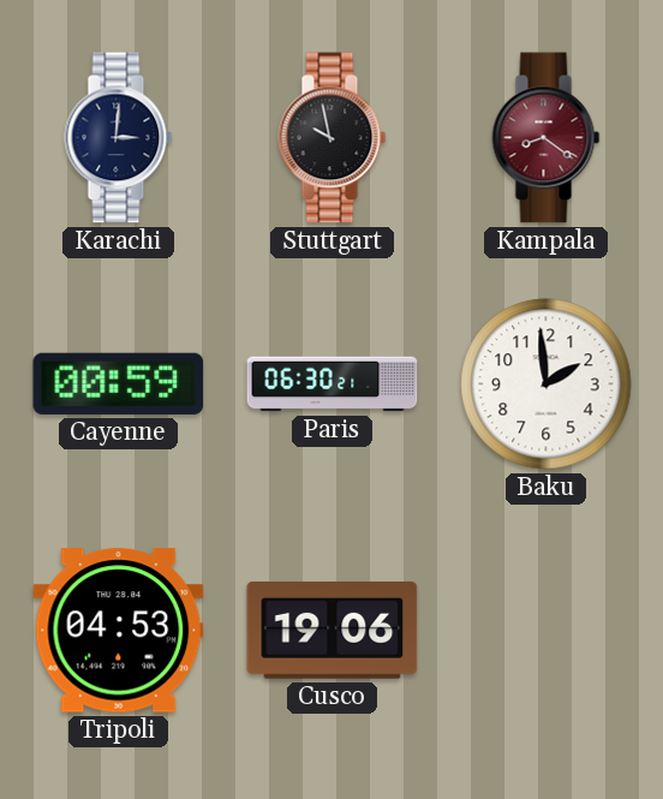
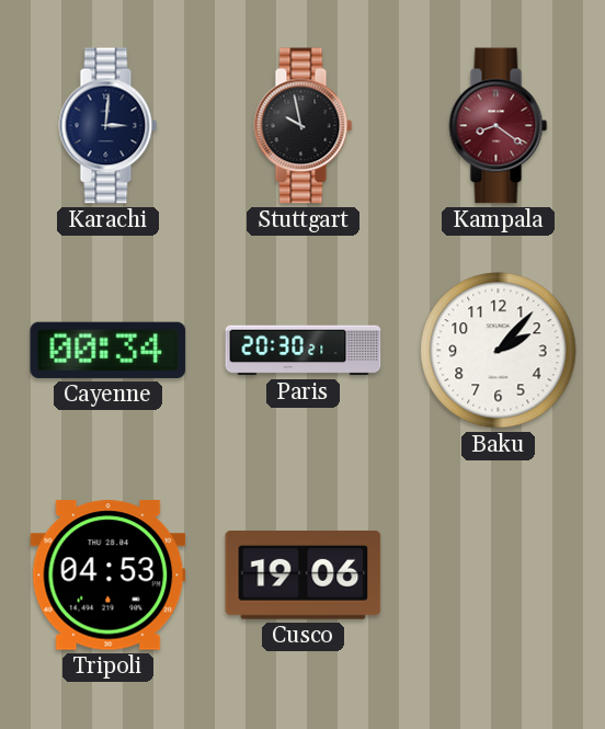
Cayenne: 00:59 -> 00:34
Paris: 06:30 -> 20:30
Baku: 1:59 -> 2:07
